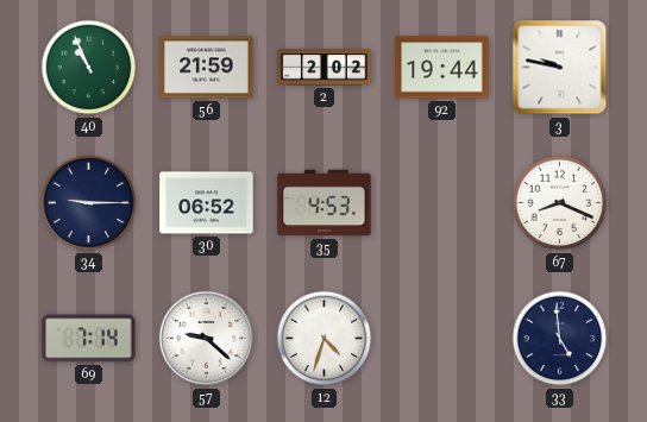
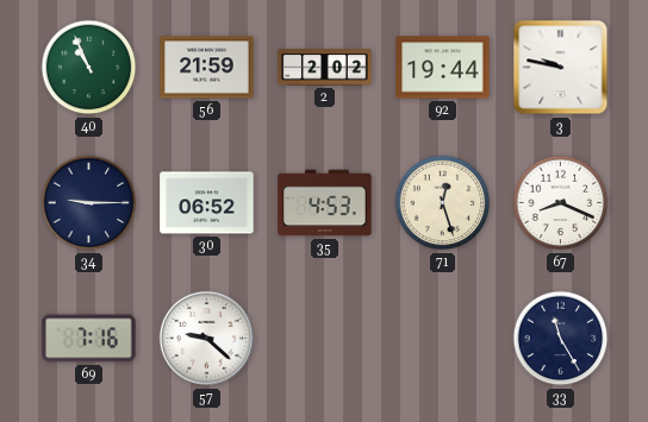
71: none -> 12:27
69: 7:14 -> 7:16
12: 4:33 -> none
33: 4:59 -> 11:25
